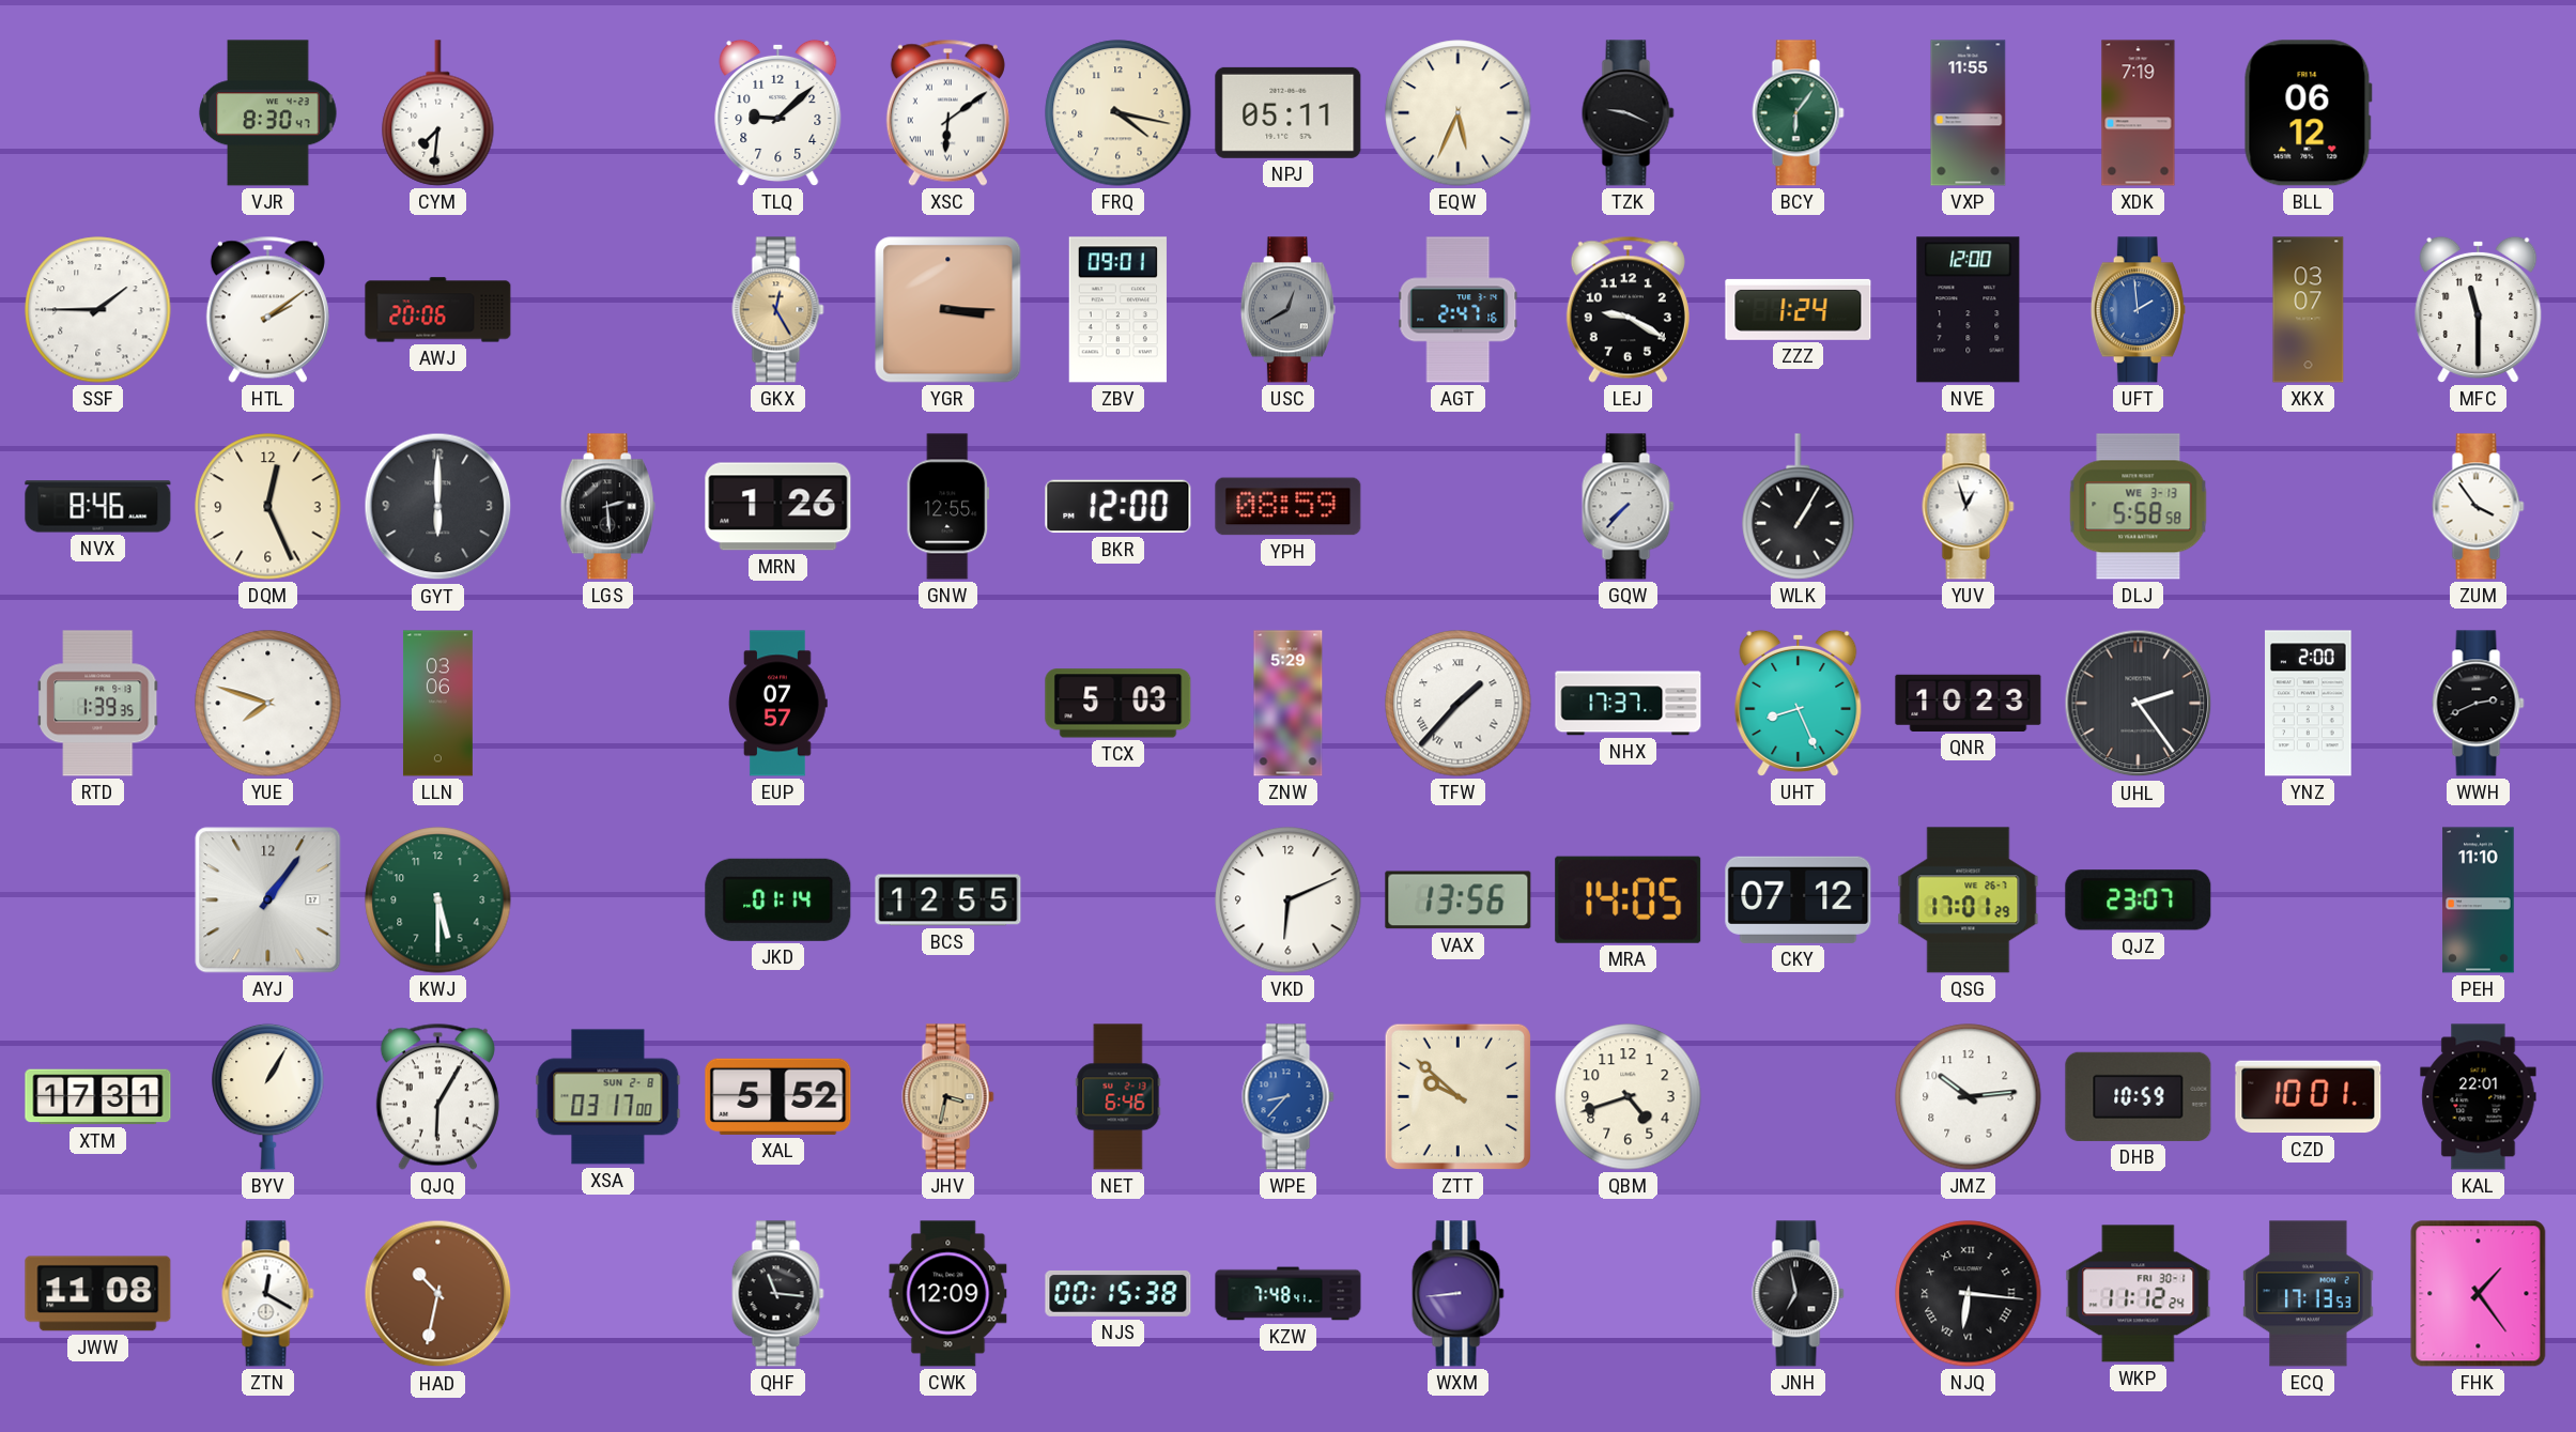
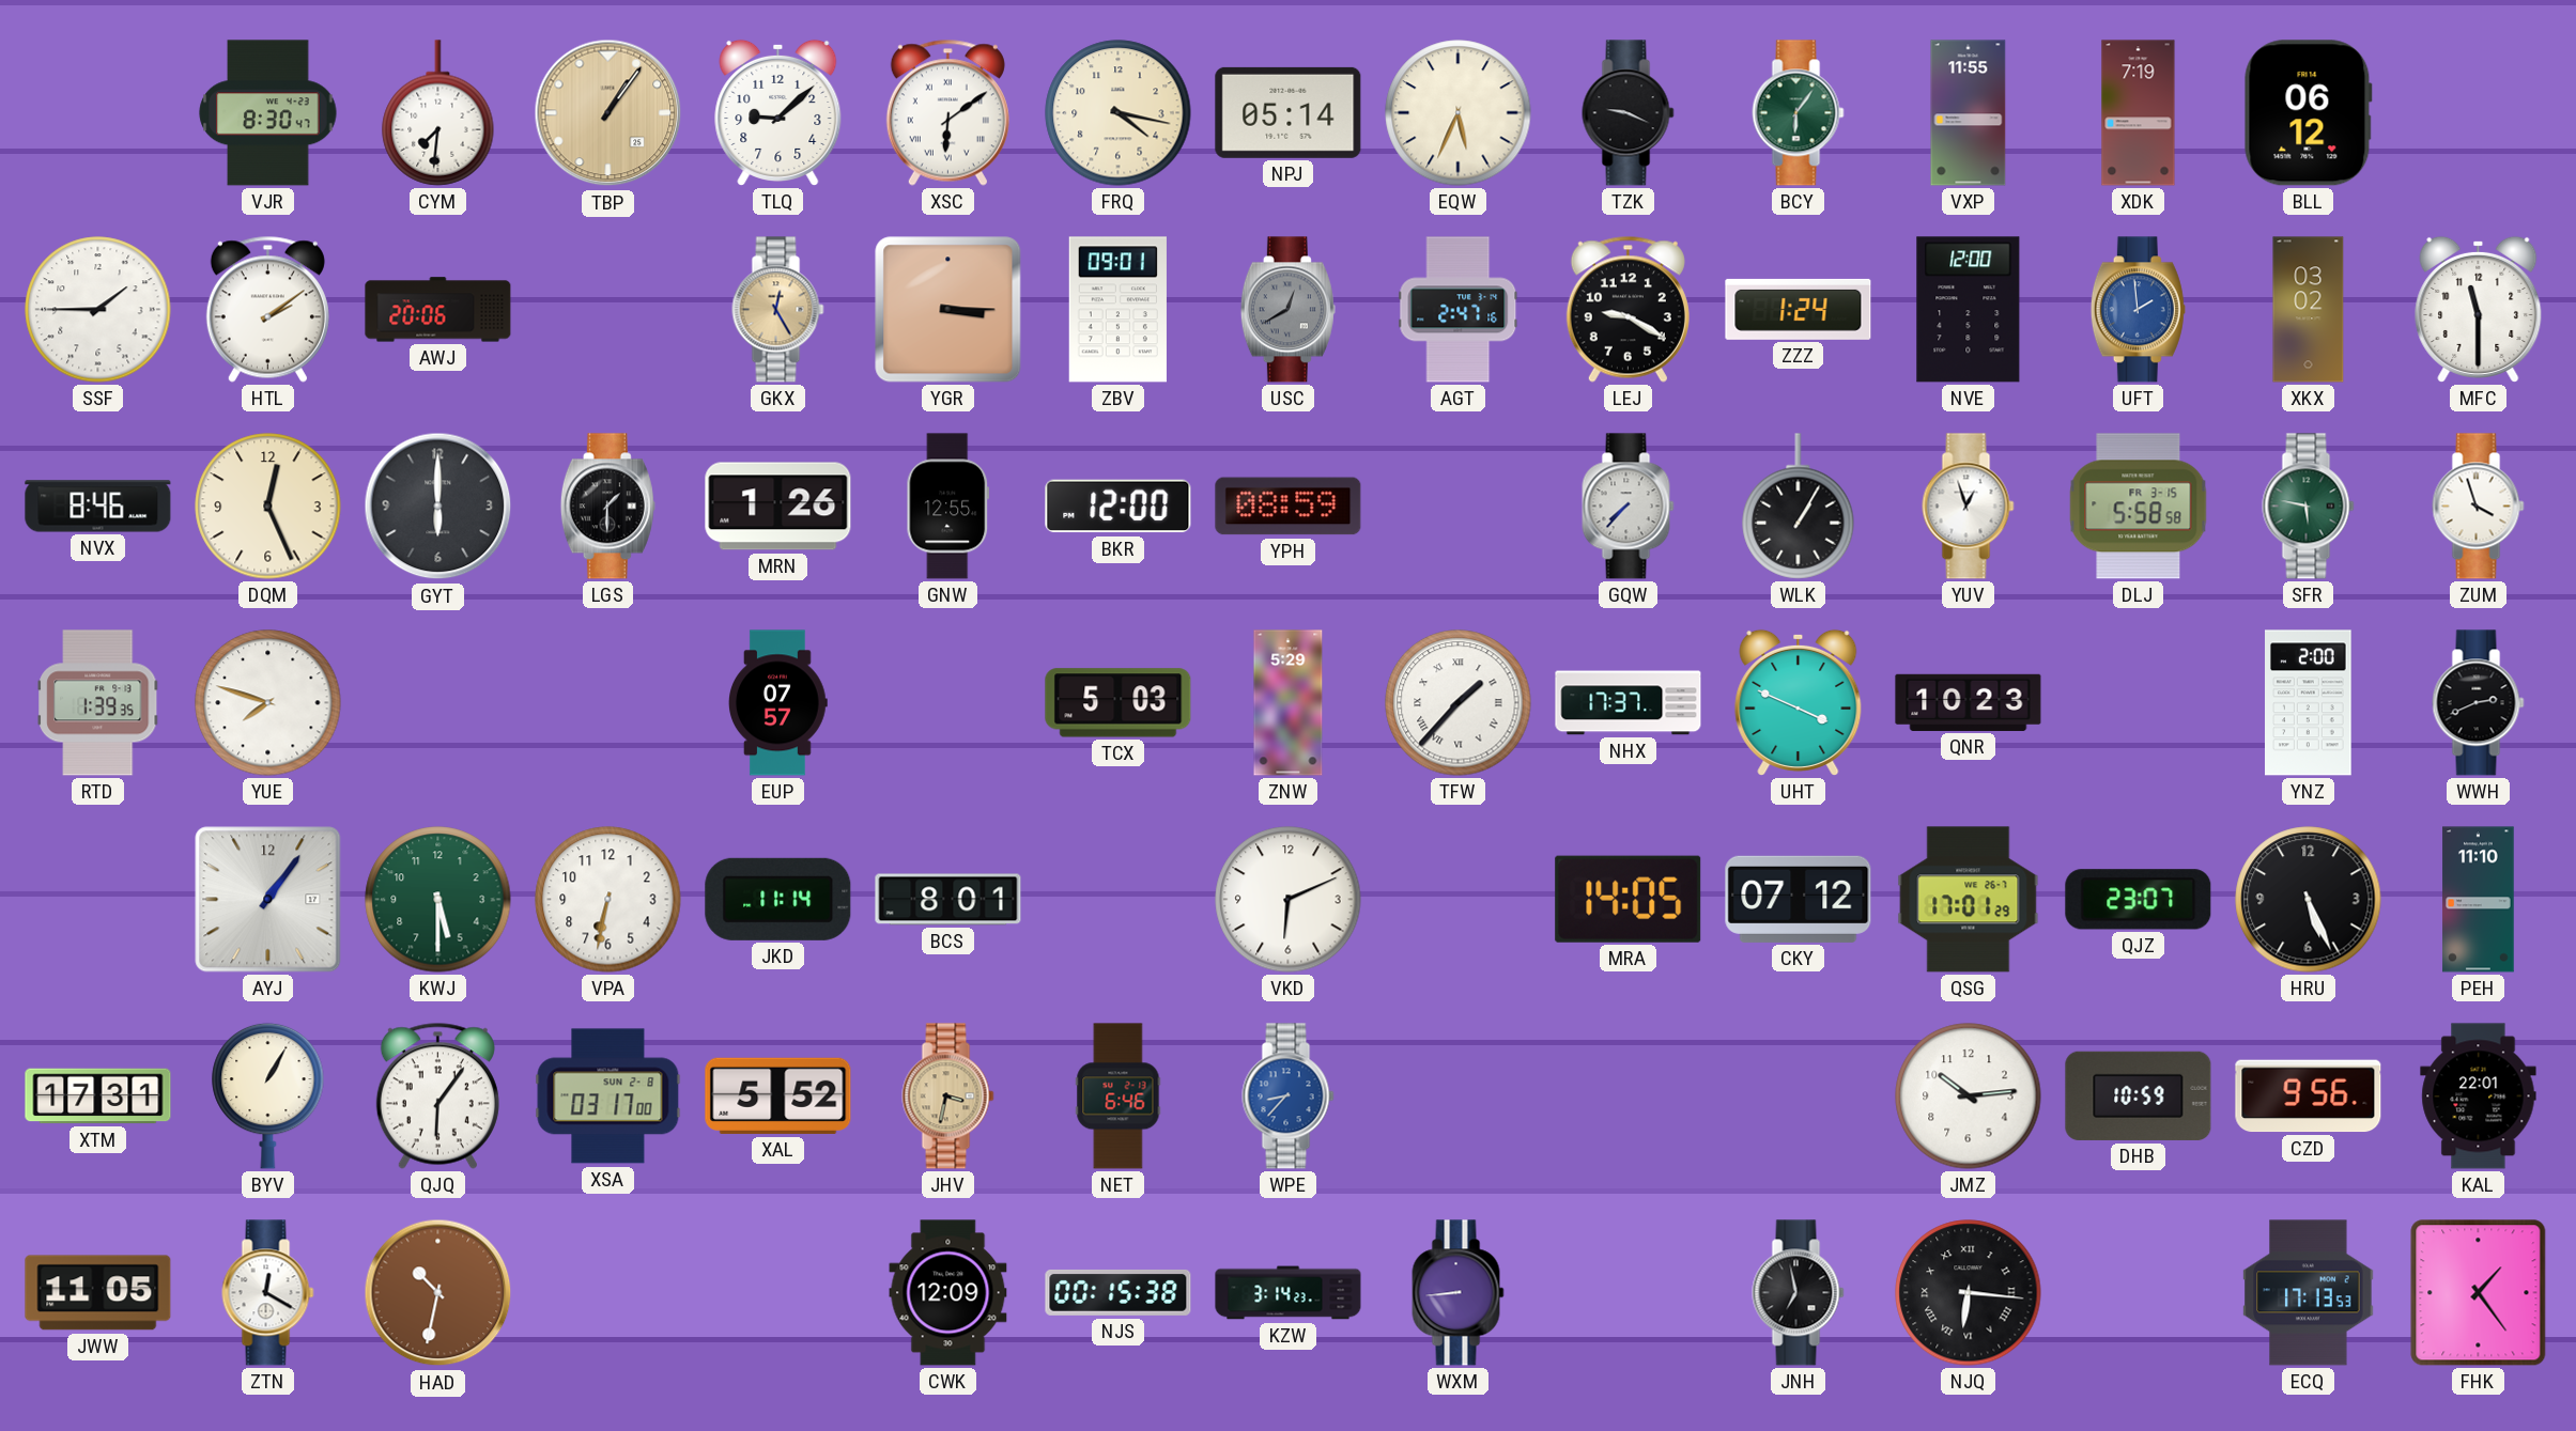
TBP: none -> 1:06
NPJ: 05:11 -> 05:14
XKX: 03:07 -> 03:02
LGS: 2:29 -> 1:30
DLJ date: WE 3-13 -> FR 3-15
SFR: none -> 5:47
ZUM: 3:54 -> 3:57
LLN: 03:06 -> none
UHT: 8:26 -> 3:49
UHL: 2:24 -> none
VPA: none -> 6:32
JKD: 01:14 -> 11:14
BCS: 12:55 -> 8:01
VAX: 13:56 -> none
HRU: none -> 5:26
QJQ: 6:05 -> 6:06
ZTT: 9:52 -> none
QBM: 4:42 -> none
CZD: 10:01 -> 9:56
JWW: 11:08 -> 11:05
QHF: 11:16 -> none
KZW: 7:48 -> 3:14
WKP: 11:12 -> none
